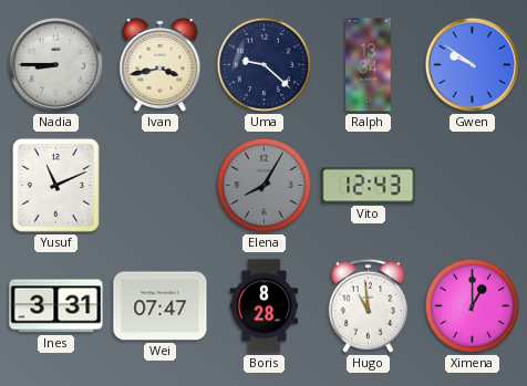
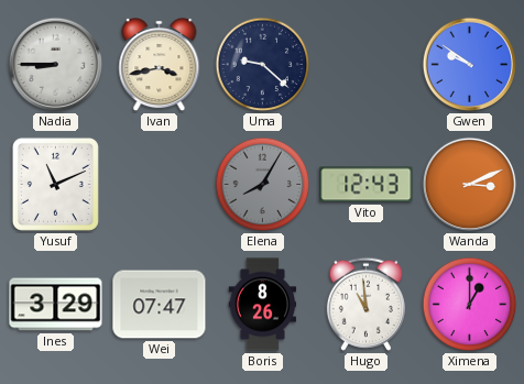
Ralph: 13:34 -> none
Wanda: none -> 3:11
Ines: 3:31 -> 3:29
Boris: 8:28 -> 8:26
